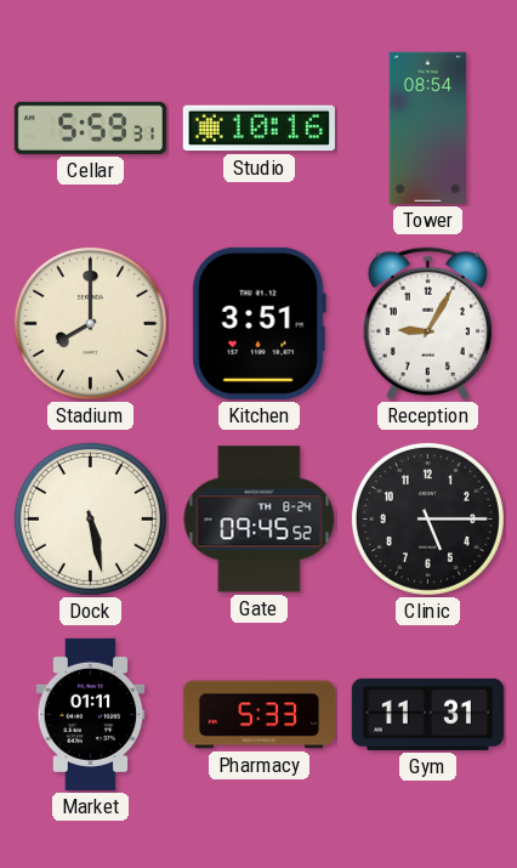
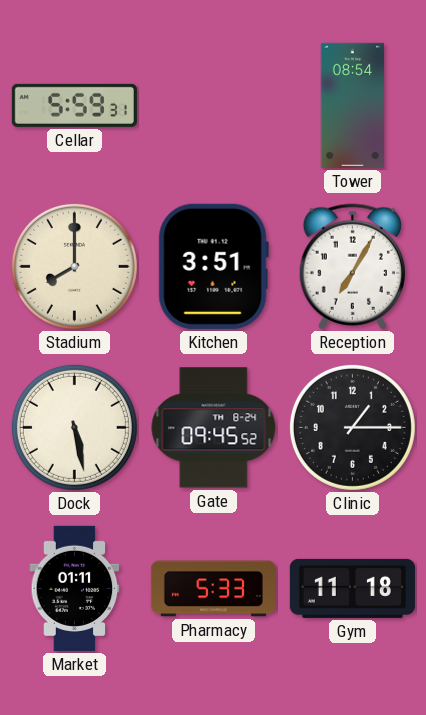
Studio: 10:16 -> none
Reception: 9:05 -> 7:05
Clinic: 5:15 -> 1:15
Gym: 11:31 -> 11:18
